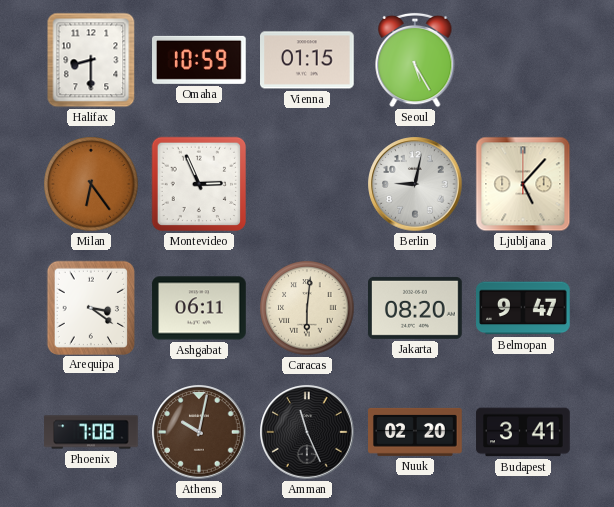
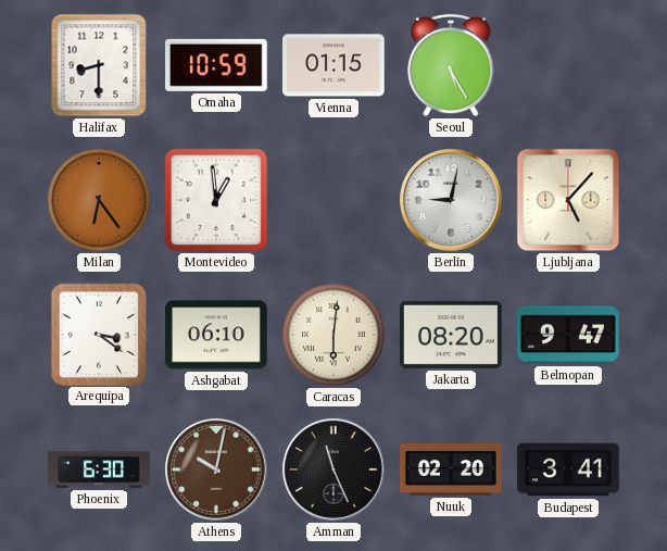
Montevideo: 2:56 -> 12:59
Ashgabat: 06:11 -> 06:10
Phoenix: 7:08 -> 6:30
